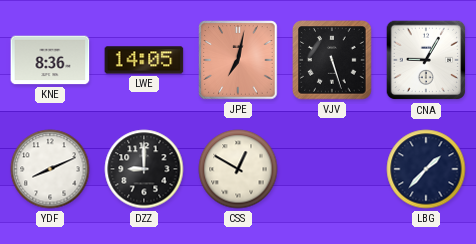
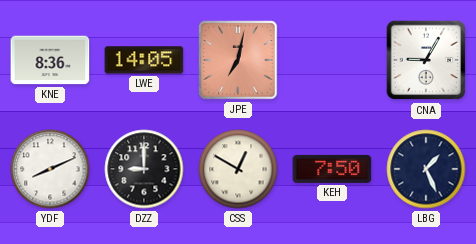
VJV: 5:27 -> none
KEH: none -> 7:50
LBG: 1:37 -> 1:26
